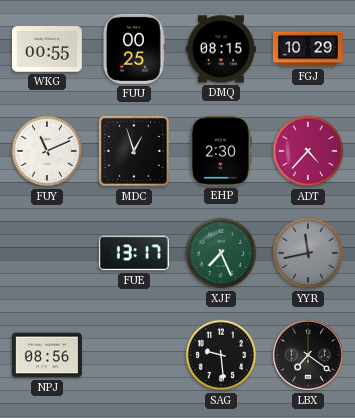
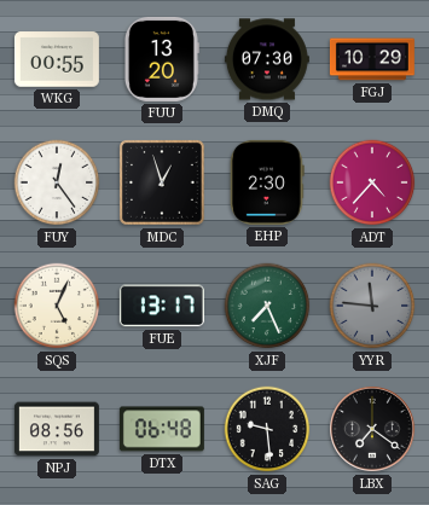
FUU: 00:25 -> 13:20
DMQ: 08:15 -> 07:30
FUY: 11:11 -> 12:24
SQS: none -> 5:04
YYR: 11:43 -> 11:46
DTX: none -> 06:48
